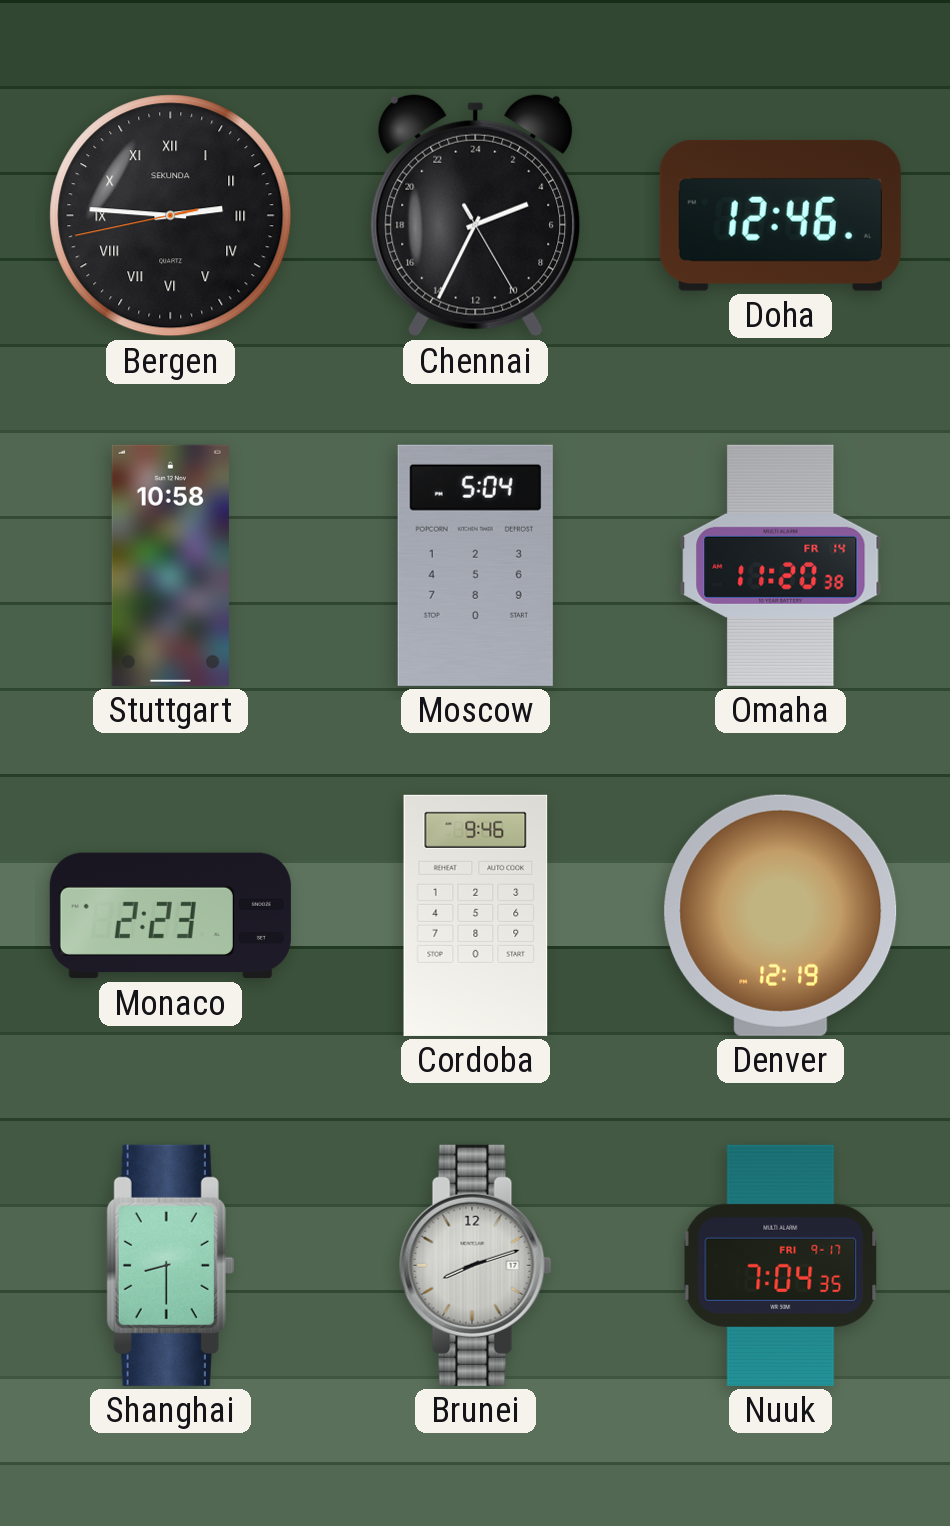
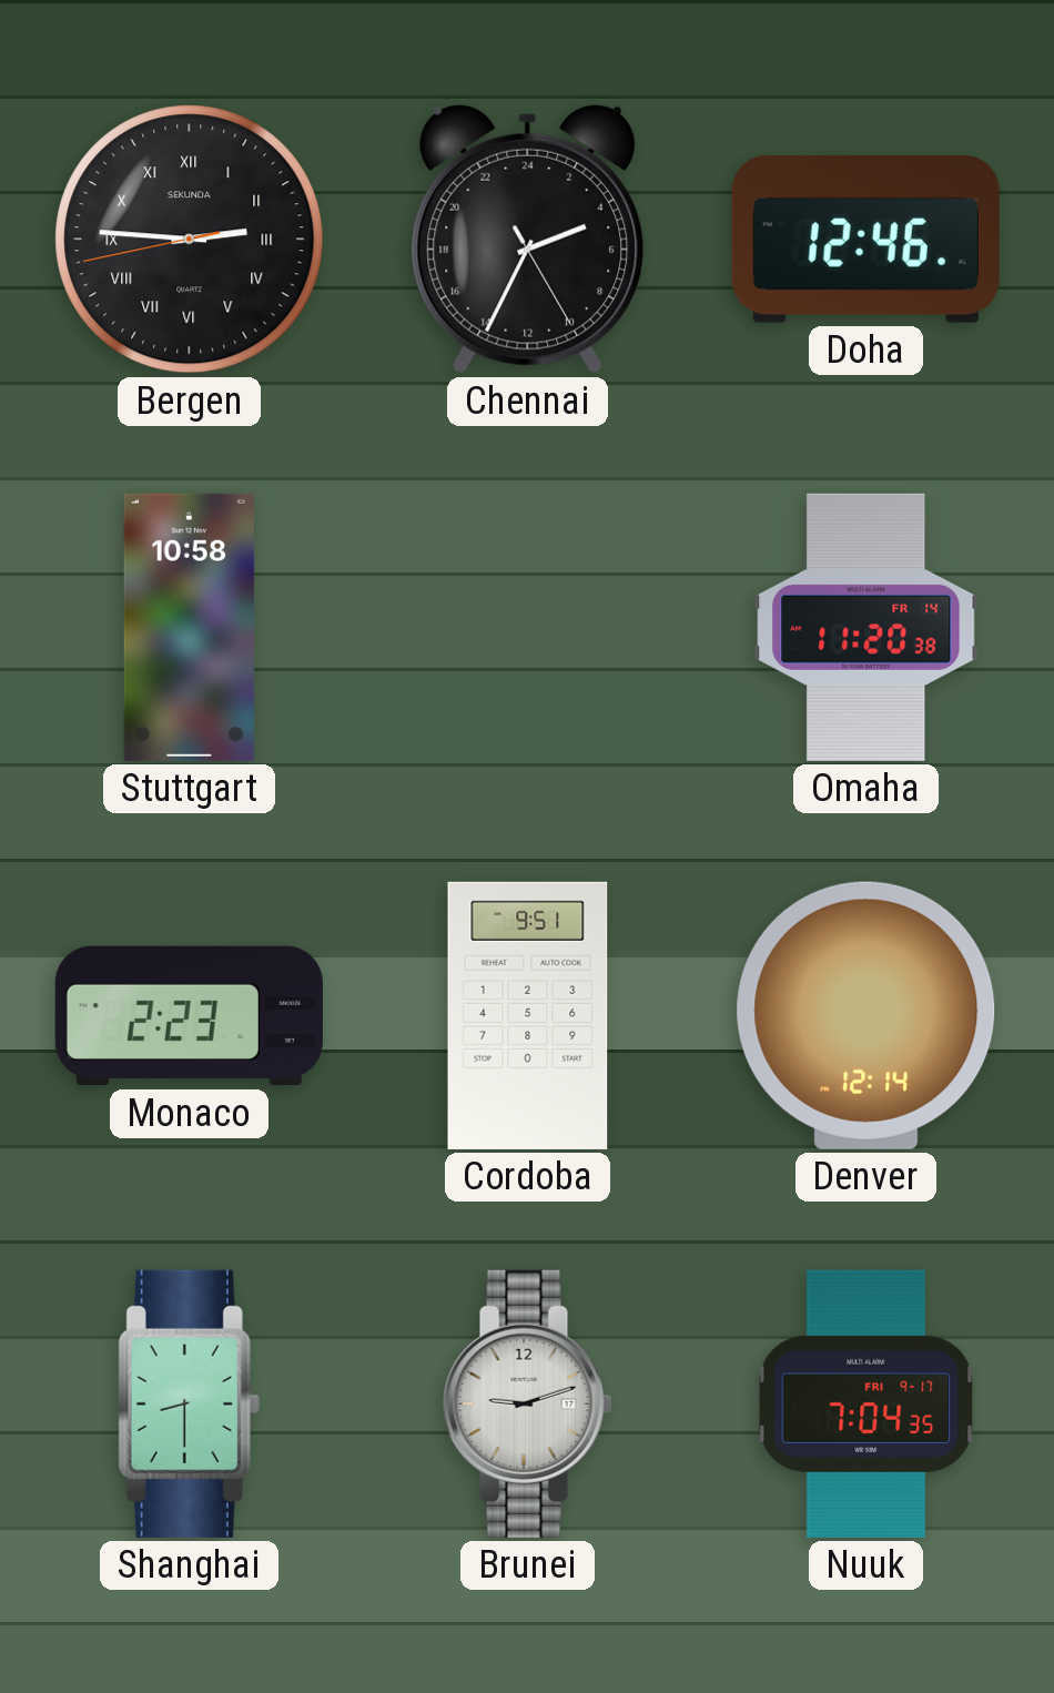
Moscow: 5:04 -> none
Cordoba: 9:46 -> 9:51
Denver: 12:19 -> 12:14
Brunei: 8:12 -> 9:12
